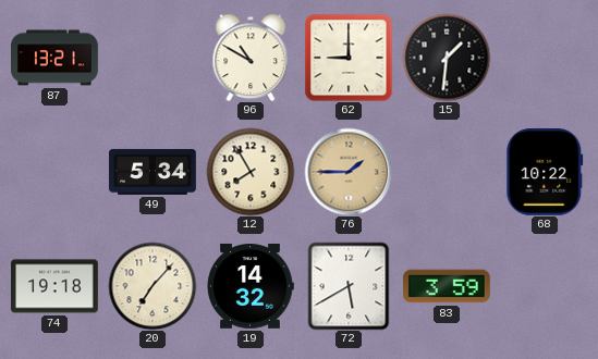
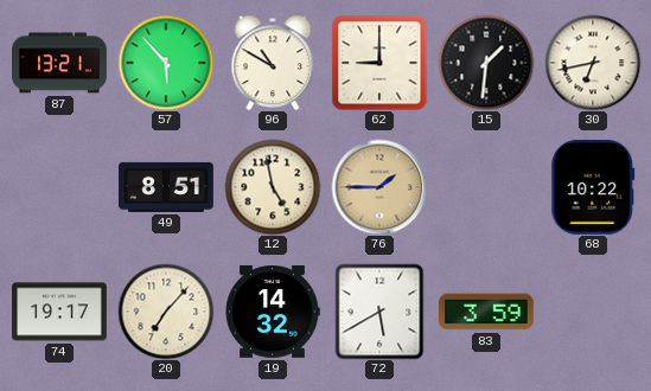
57: none -> 5:53
30: none -> 6:43
49: 5:34 -> 8:51
12: 7:55 -> 4:58
74: 19:18 -> 19:17
